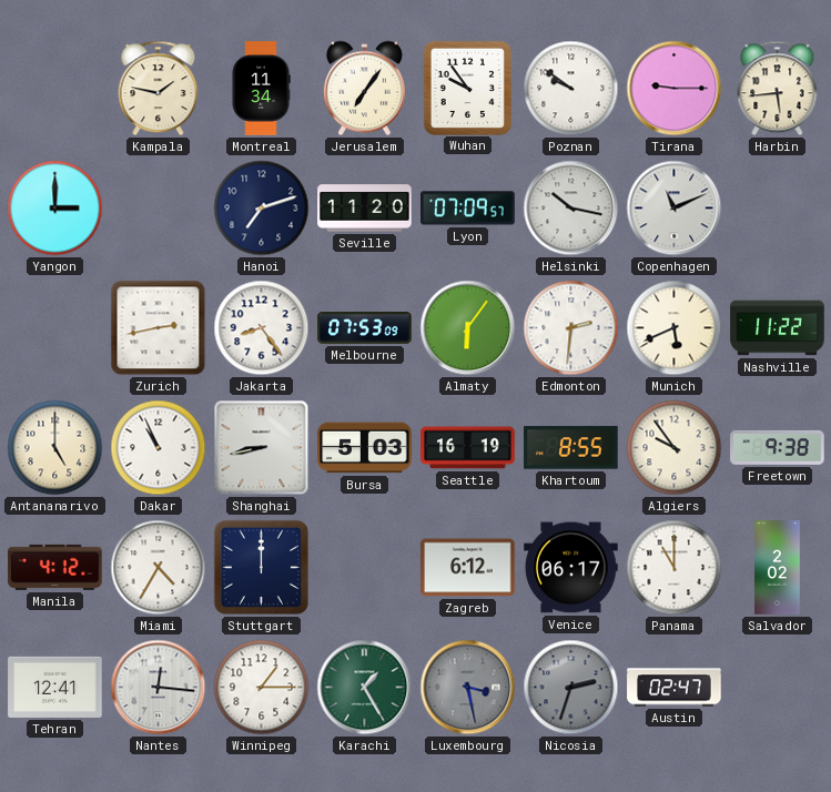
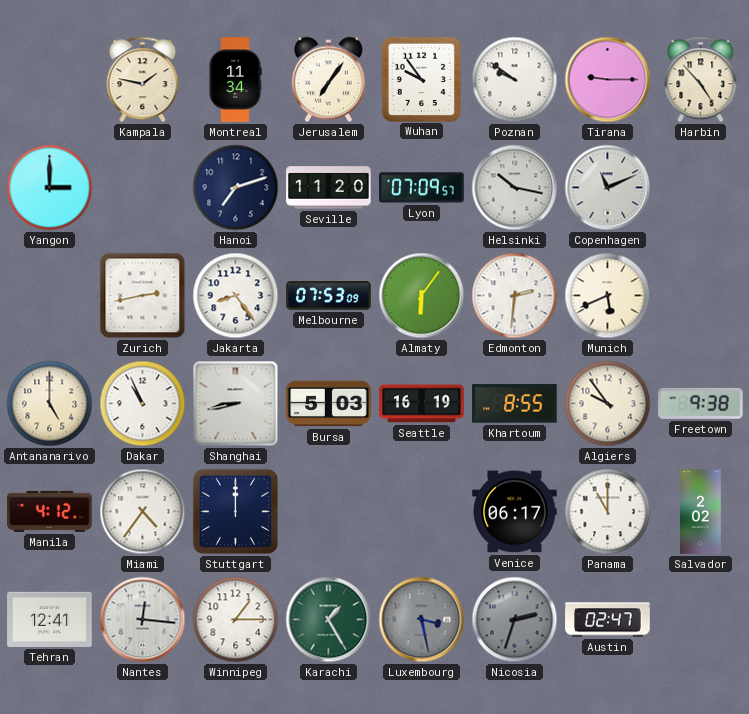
Harbin: 5:44 -> 4:53
Nashville: 11:22 -> none
Miami: 4:35 -> 4:36
Zagreb: 6:12 -> none
